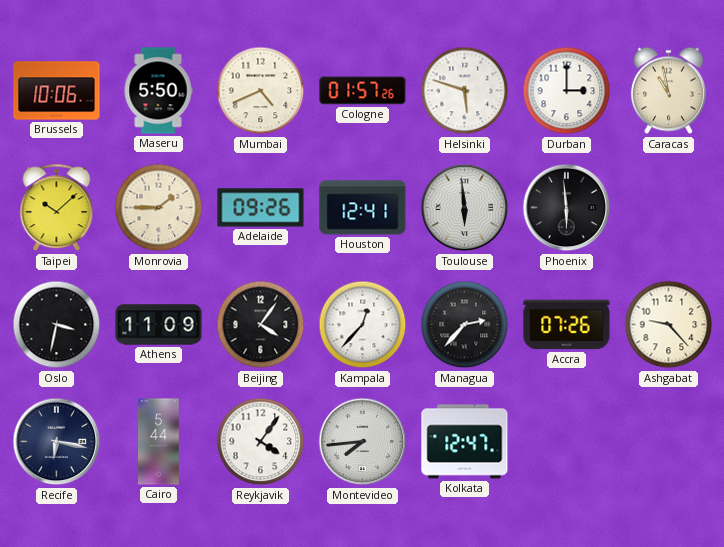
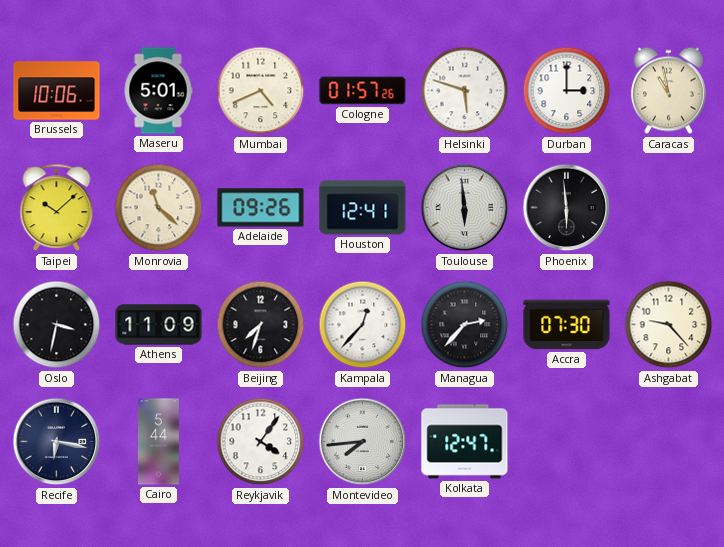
Maseru: 5:50 -> 5:01
Monrovia: 1:45 -> 11:22
Beijing: 4:06 -> 7:33
Accra: 07:26 -> 07:30
